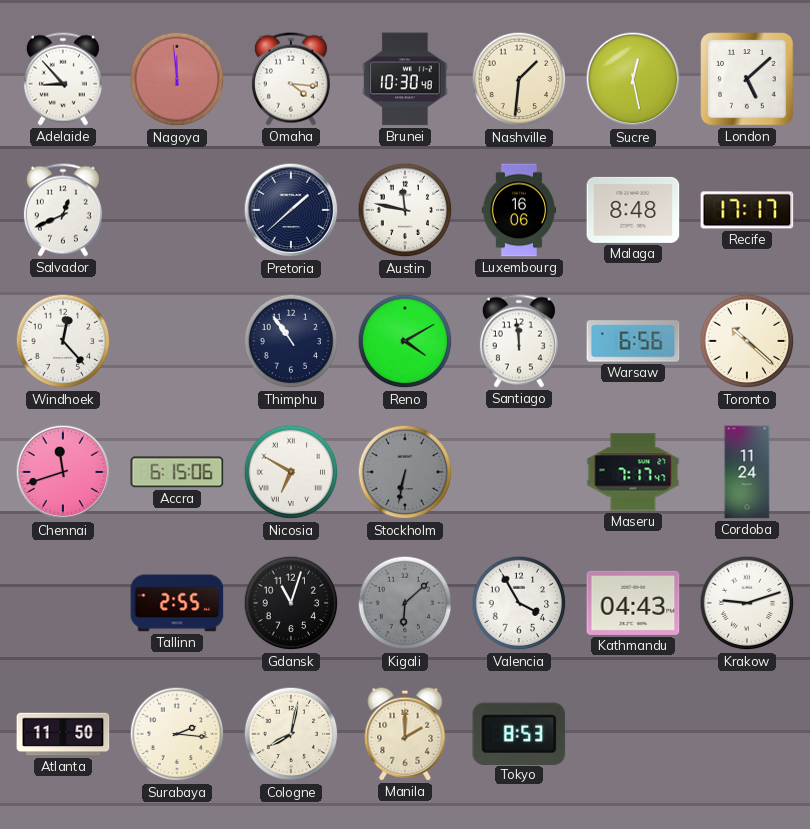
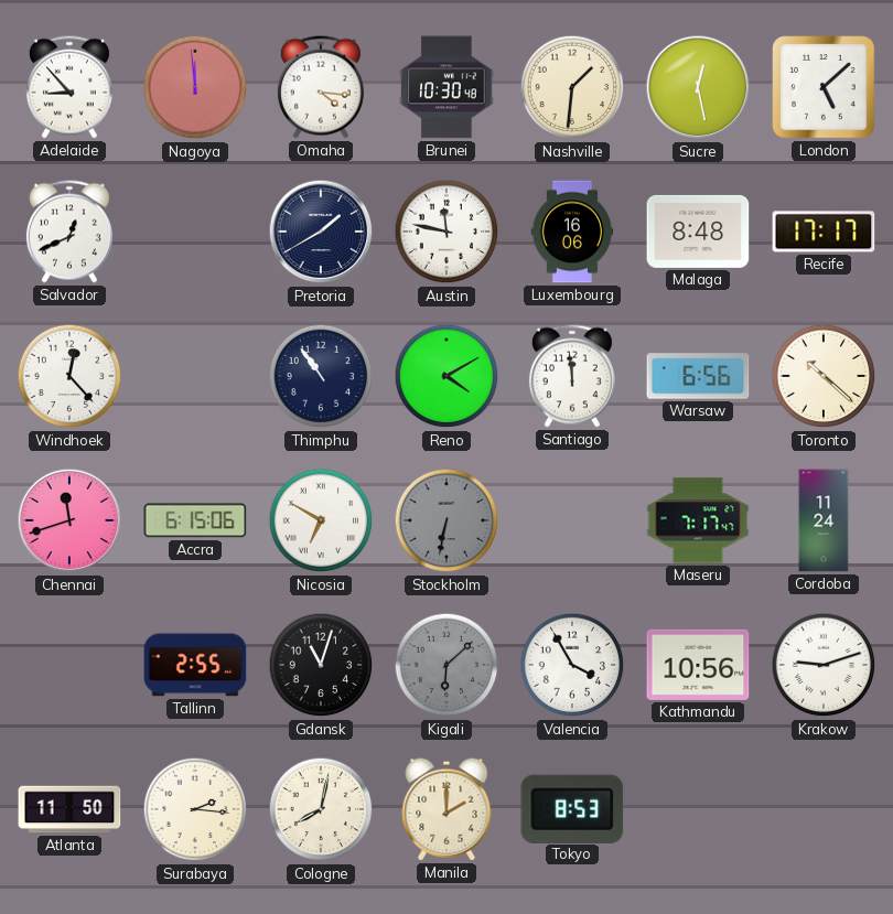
Pretoria: 1:38 -> 1:40
Kathmandu: 04:43 -> 10:56
